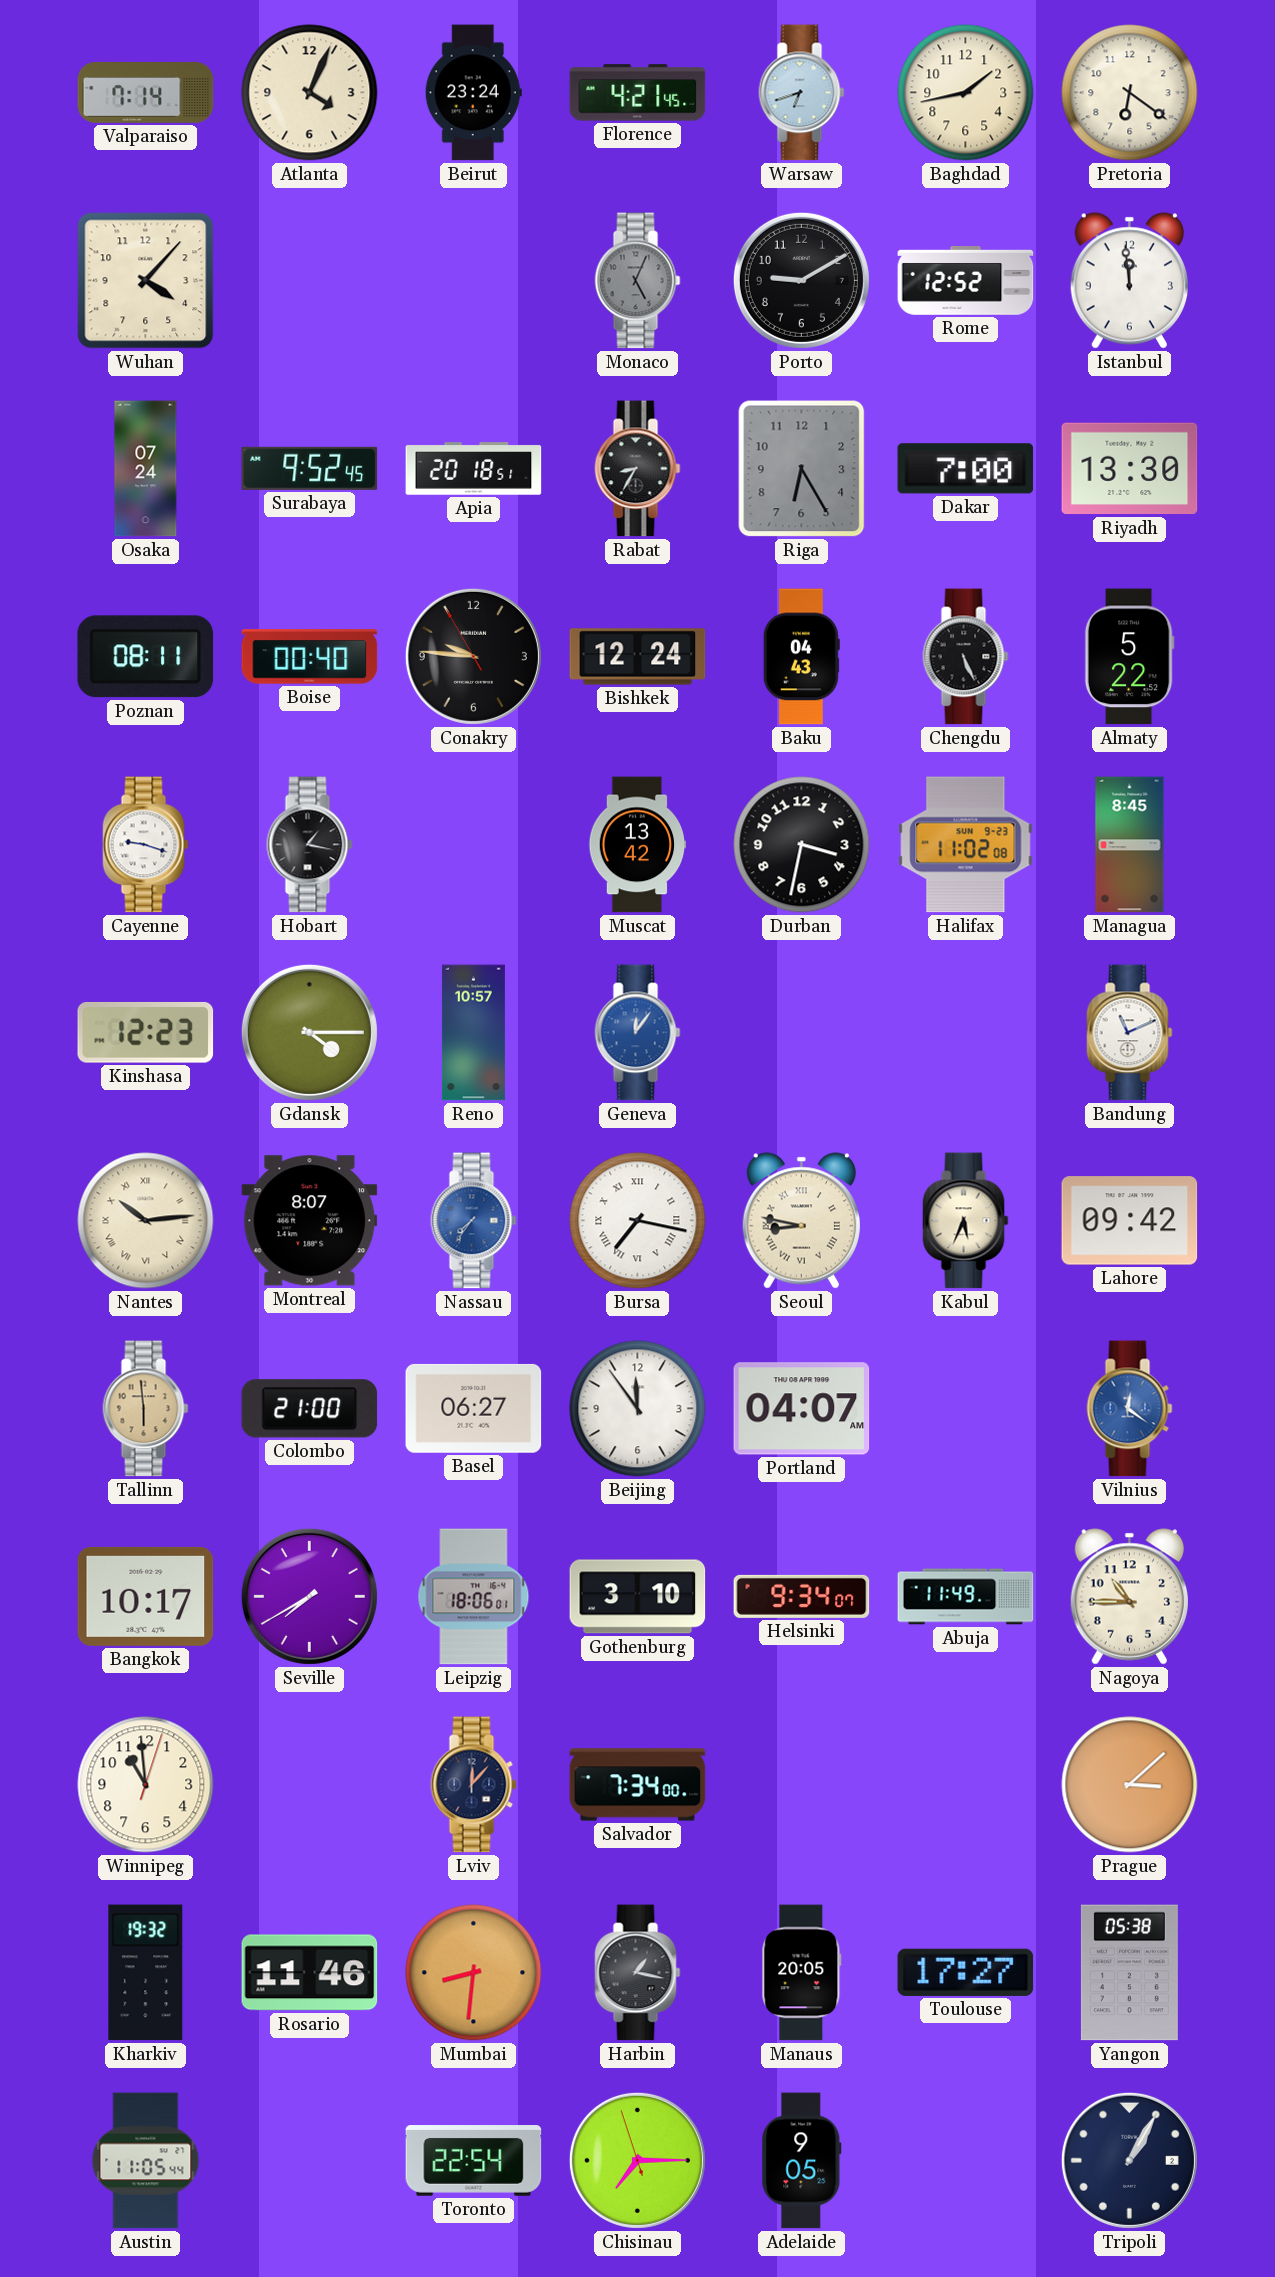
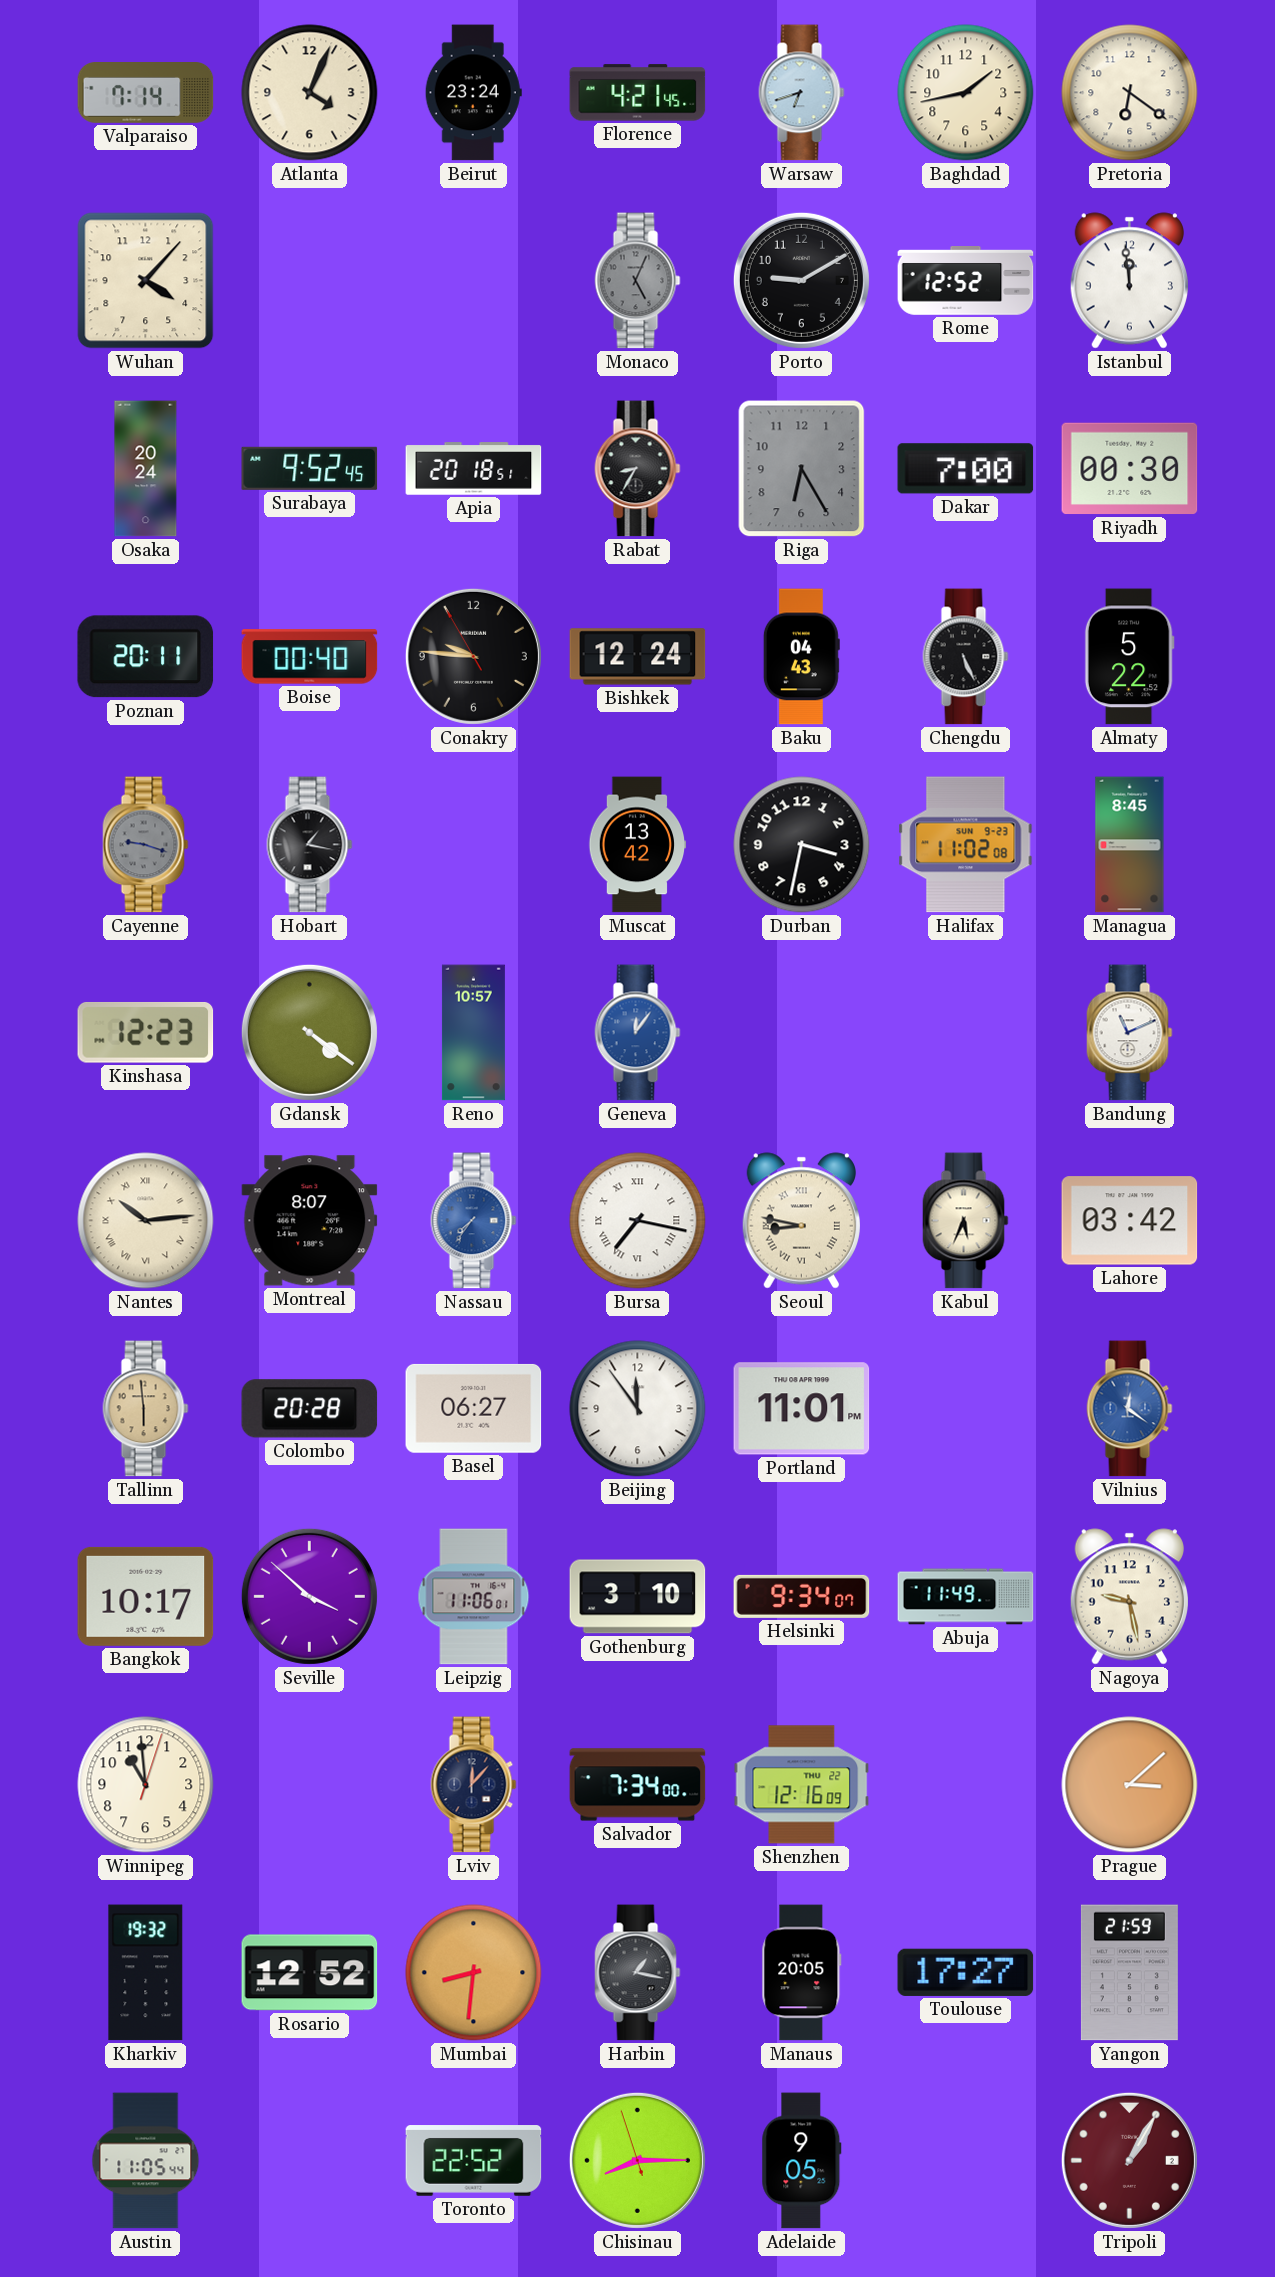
Osaka: 07:24 -> 20:24
Riyadh: 13:30 -> 00:30
Poznan: 08:11 -> 20:11
Cayenne dial: white -> grey
Gdansk: 4:15 -> 4:21
Lahore: 09:42 -> 03:42
Colombo: 21:00 -> 20:28
Portland: 04:07 -> 11:01
Seville: 7:40 -> 3:52
Leipzig: 18:06 -> 11:06
Nagoya: 10:45 -> 9:28
Shenzhen: none -> 12:16
Rosario: 11:46 -> 12:52
Yangon: 05:38 -> 21:59
Toronto: 22:54 -> 22:52
Chisinau: 7:14 -> 8:14
Tripoli dial: navy -> burgundy
